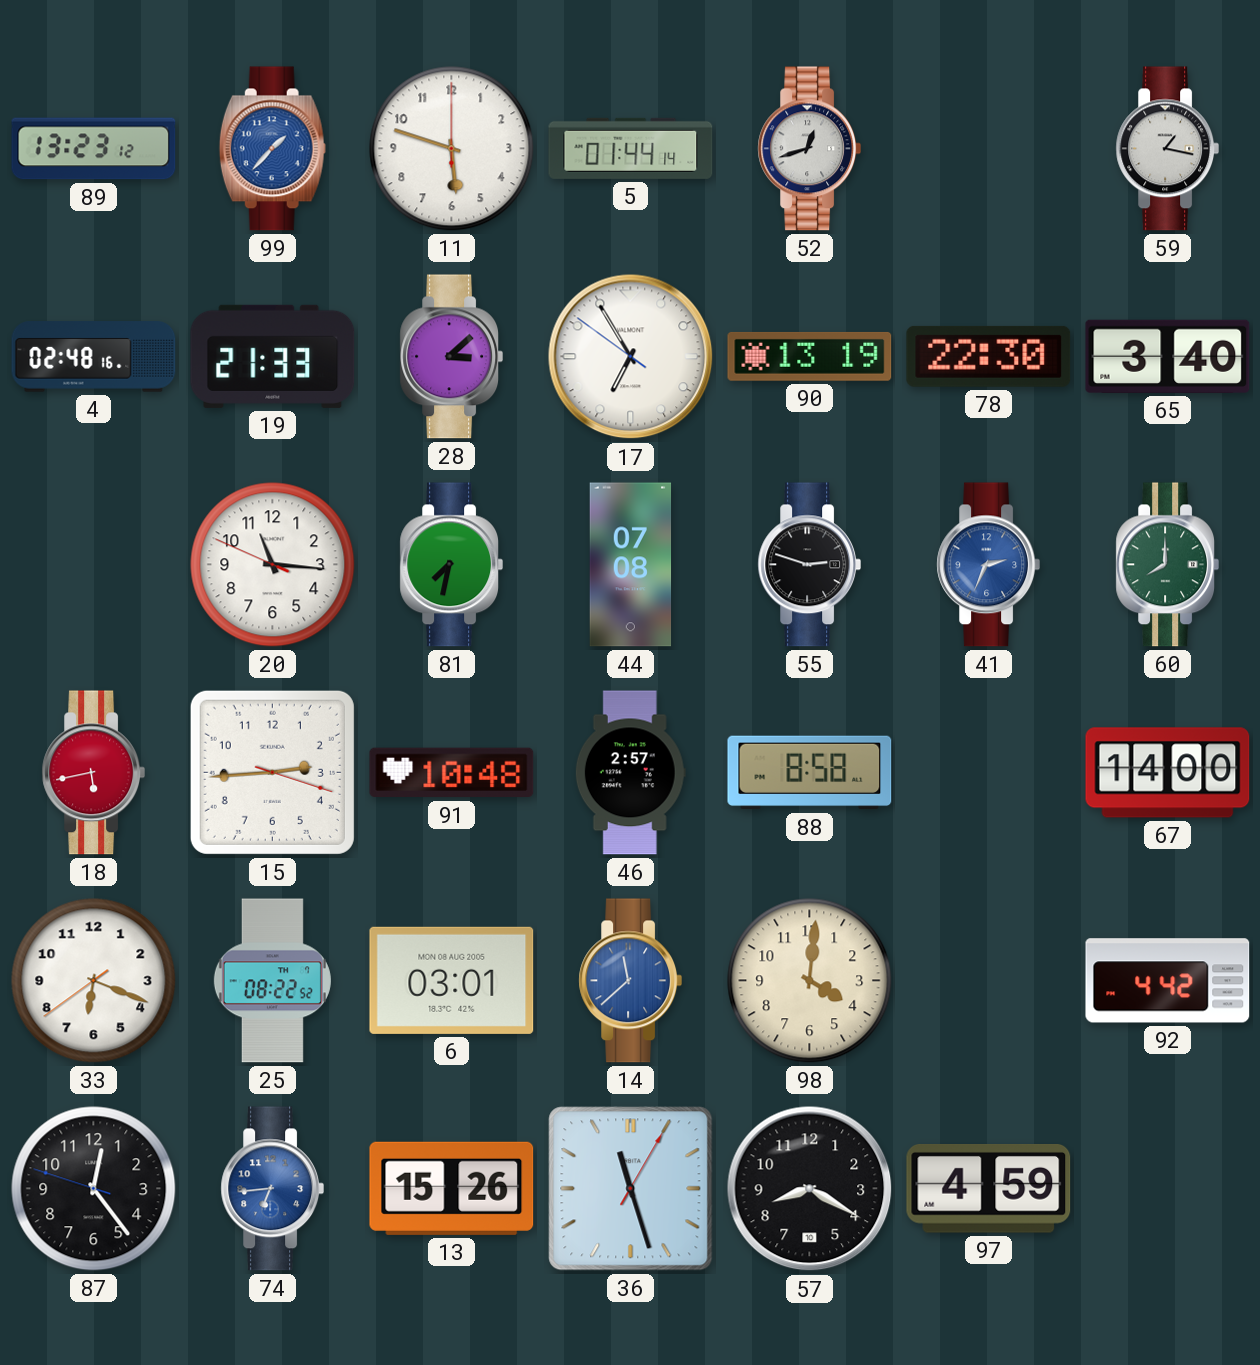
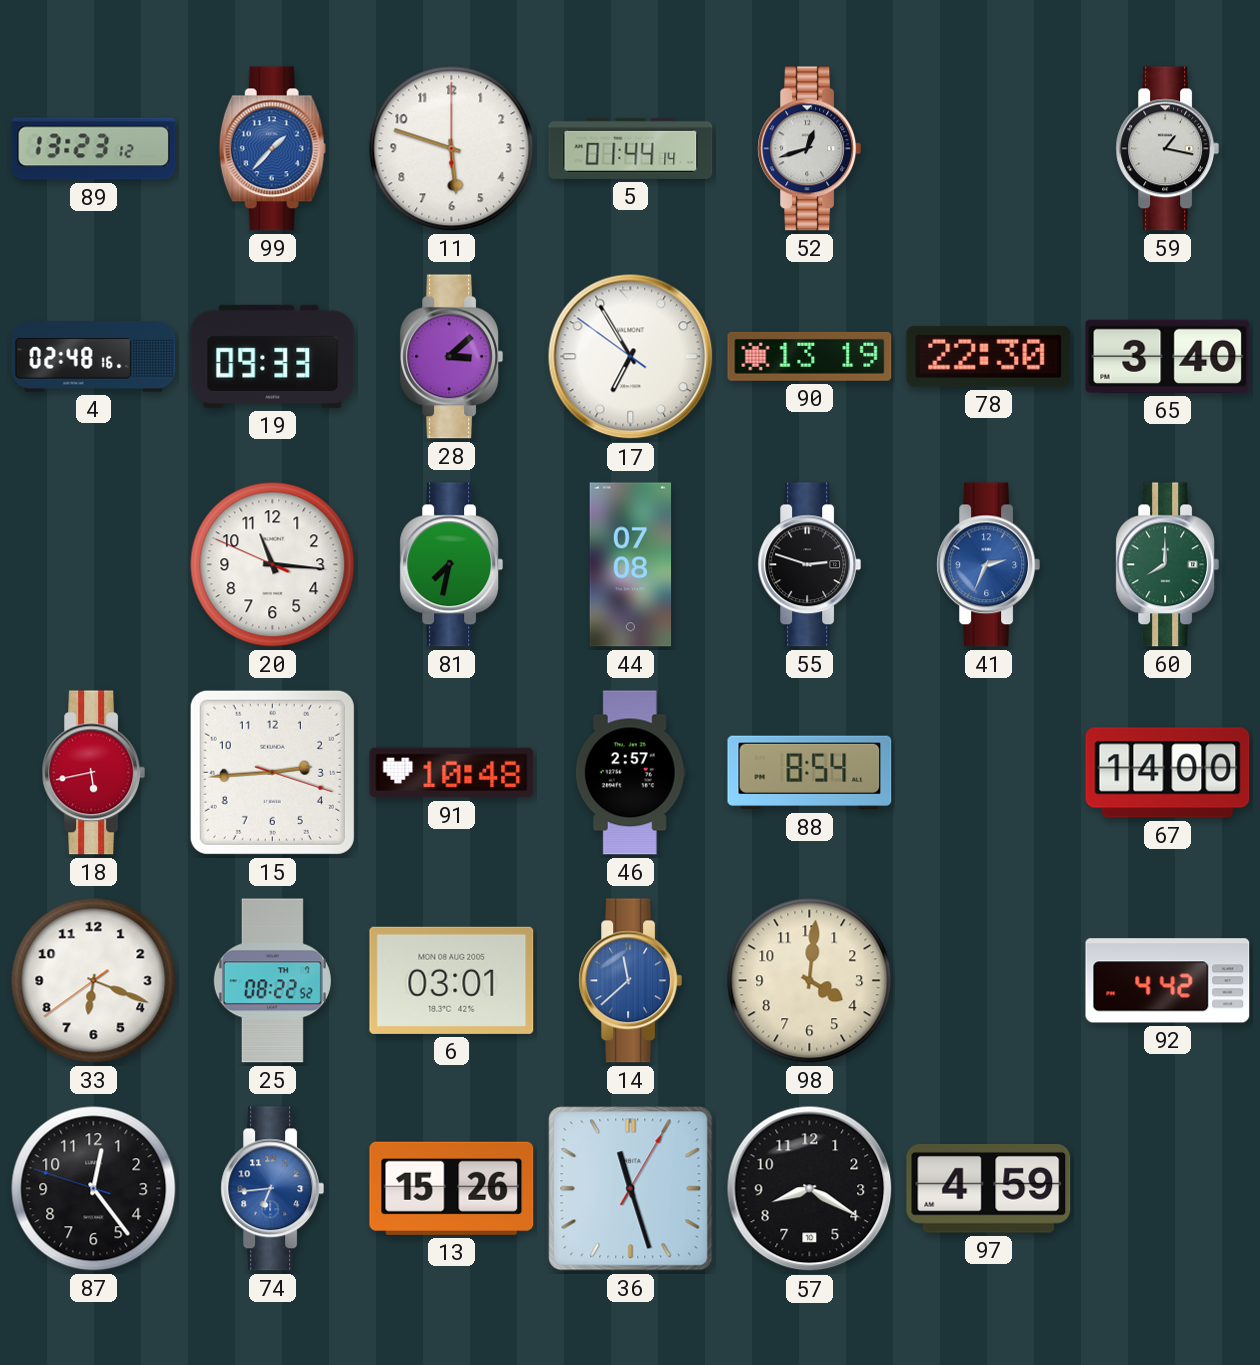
19: 21:33 -> 09:33
88: 8:58 -> 8:54
